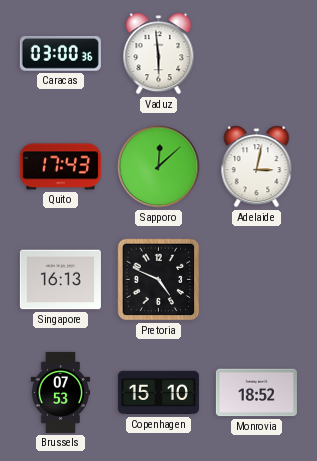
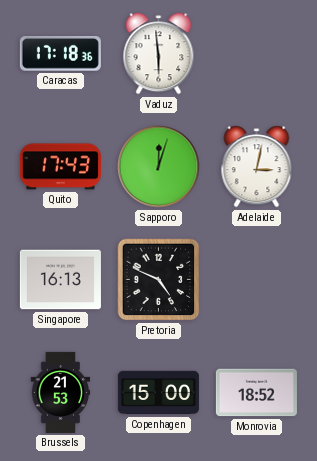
Caracas: 03:00 -> 17:18
Sapporo: 12:08 -> 12:03
Brussels: 07:53 -> 21:53
Copenhagen: 15:10 -> 15:00
